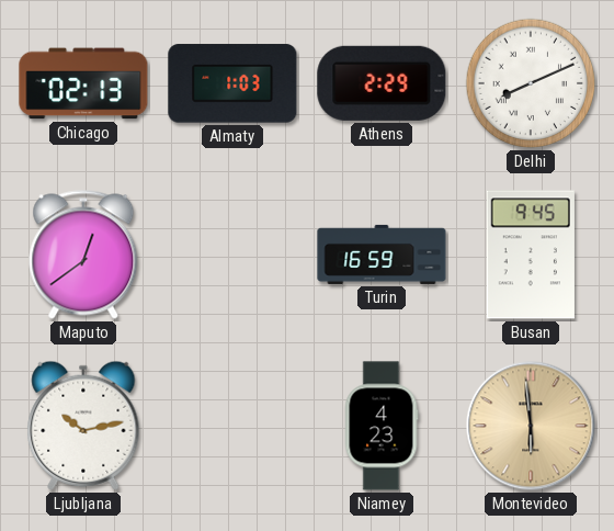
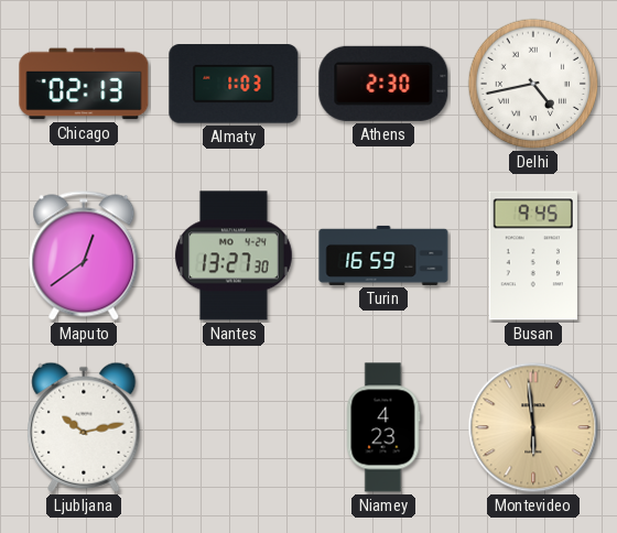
Athens: 2:29 -> 2:30
Delhi: 8:11 -> 4:43
Nantes: none -> 13:27
